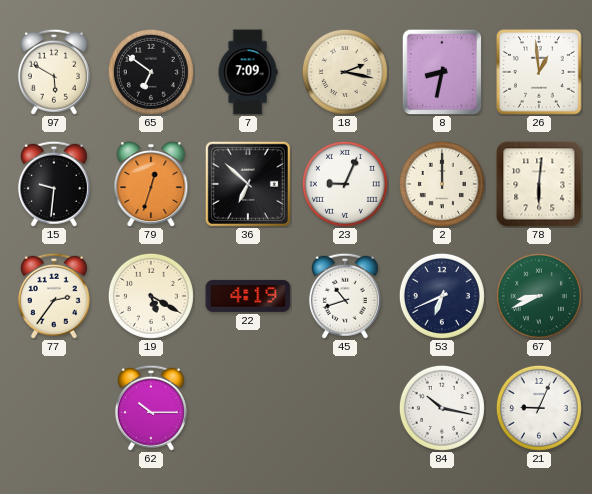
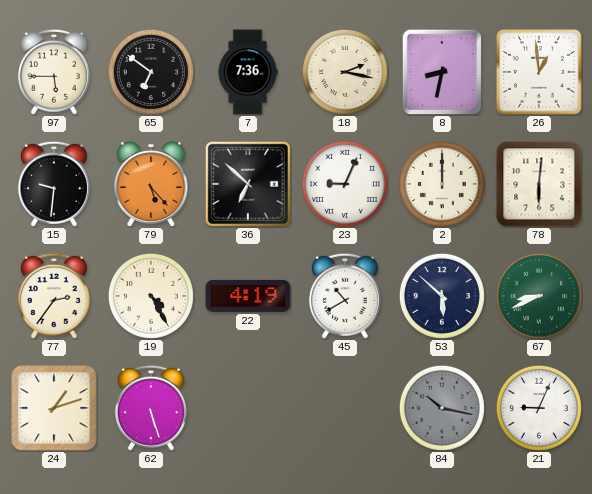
97: 5:50 -> 5:45
7: 7:09 -> 7:36
79: 12:33 -> 5:23
19: 5:20 -> 4:25
45: 10:42 -> 10:40
53: 6:41 -> 5:52
24: none -> 1:12
62: 10:15 -> 5:27
84 dial: white -> grey
